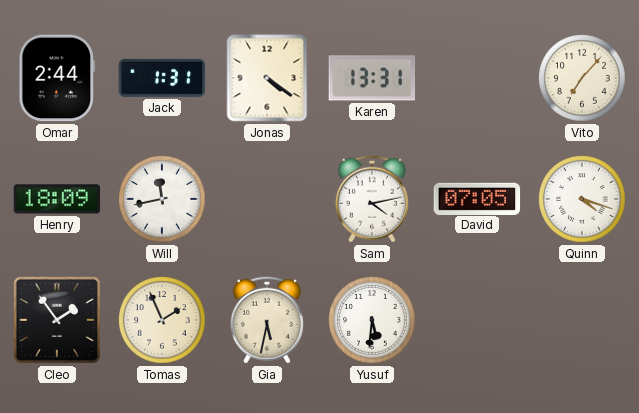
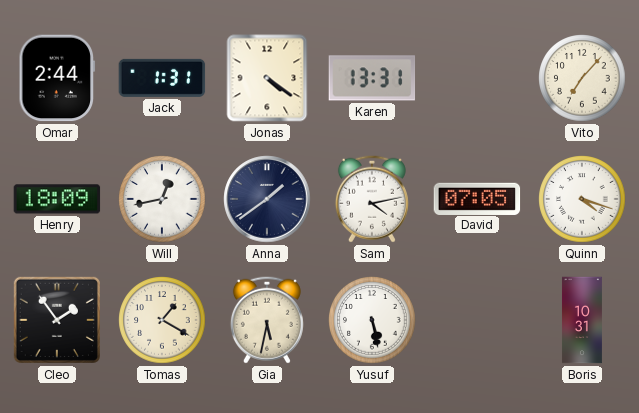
Will: 11:43 -> 12:43
Anna: none -> 1:39
Tomas: 1:56 -> 1:20
Yusuf: 5:31 -> 5:28
Boris: none -> 10:31
